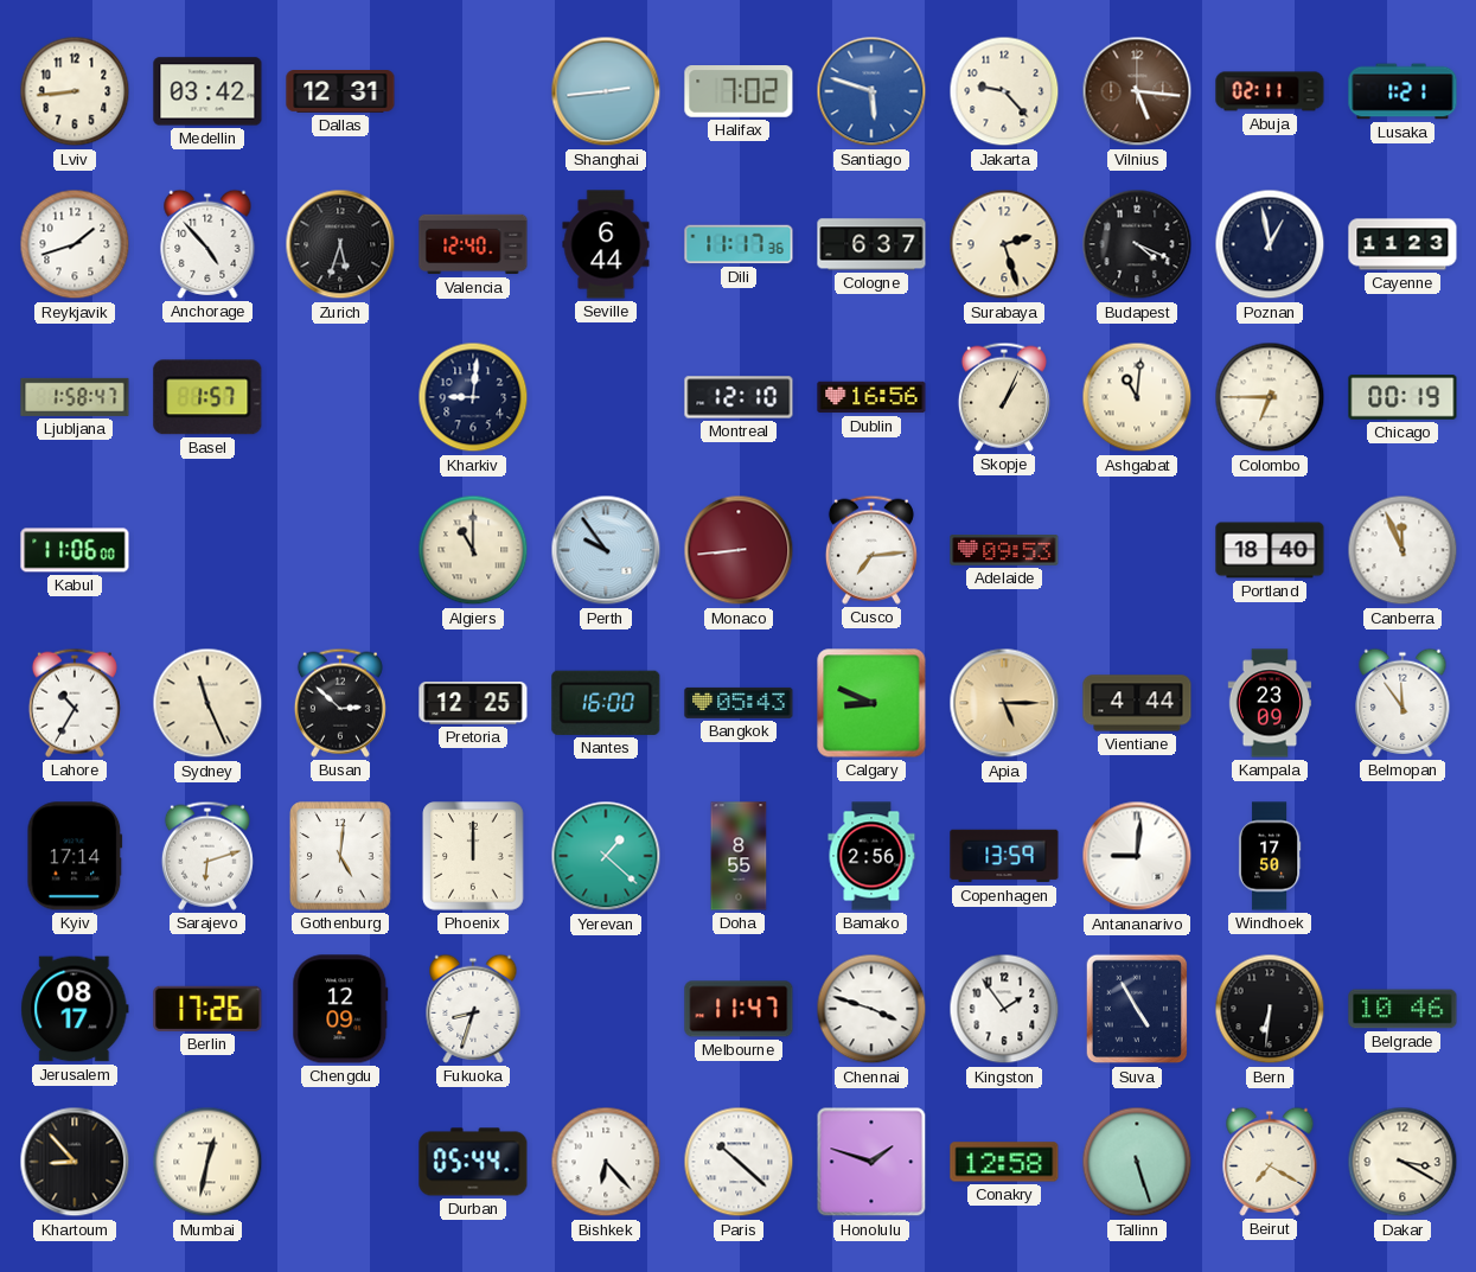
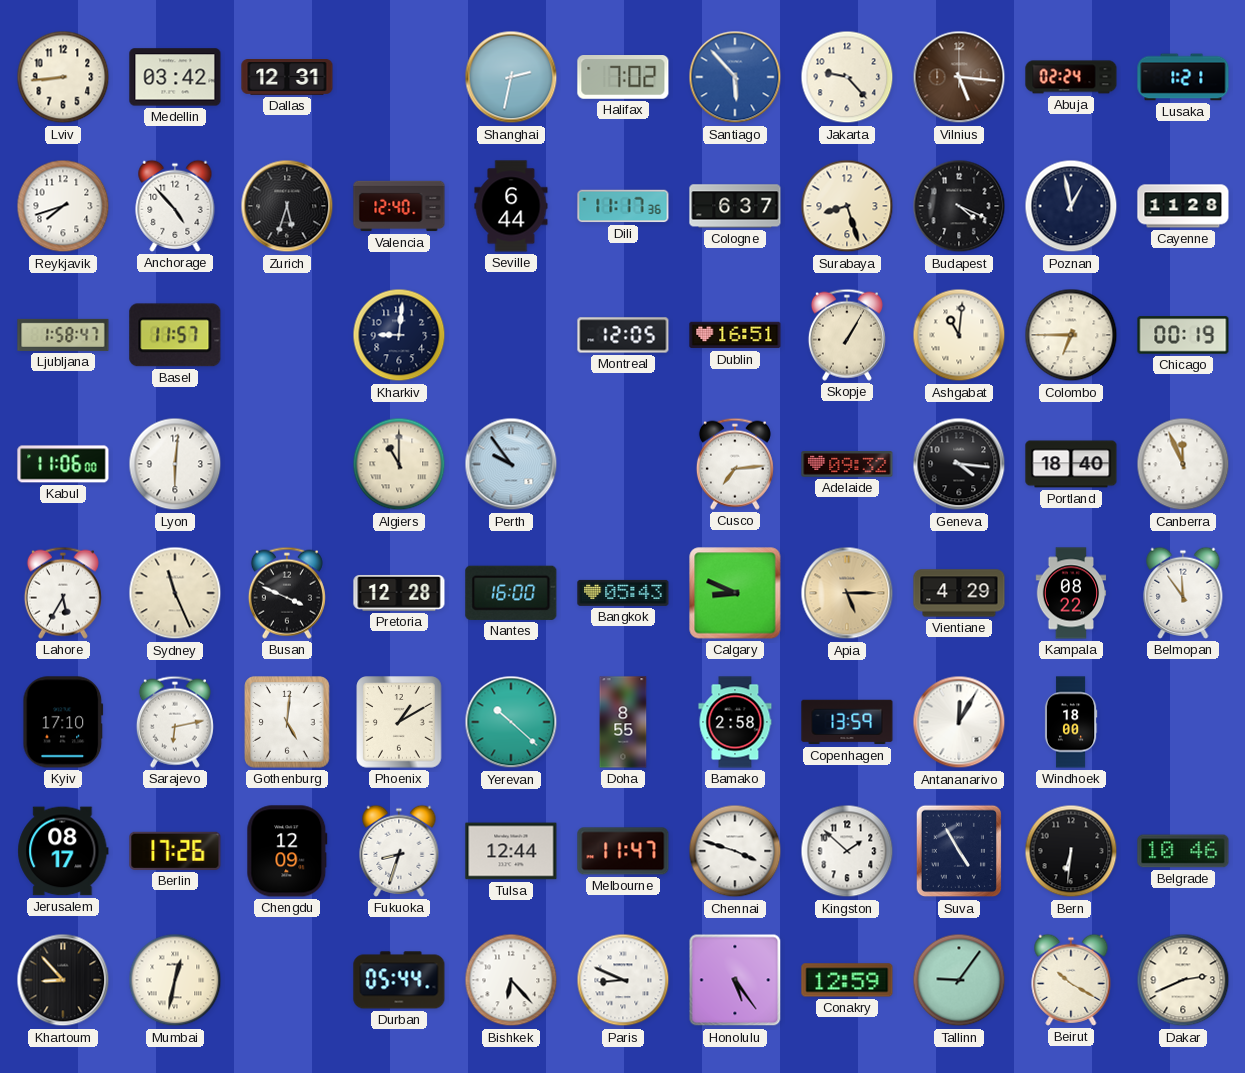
Shanghai: 2:44 -> 2:32
Santiago: 5:48 -> 5:53
Abuja: 02:11 -> 02:24
Reykjavik: 1:42 -> 7:42
Surabaya: 2:27 -> 8:27
Cayenne: 11:23 -> 11:28
Basel: 1:57 -> 11:57
Montreal: 12:10 -> 12:05
Dublin: 16:56 -> 16:51
Skopje: 1:04 -> 1:05
Lyon: none -> 6:01
Monaco: 8:44 -> none
Adelaide: 09:53 -> 09:32
Geneva: none -> 4:16
Lahore: 10:35 -> 5:35
Busan: 2:52 -> 3:49
Pretoria: 12:25 -> 12:28
Vientiane: 4:44 -> 4:29
Kampala: 23:09 -> 08:22
Kyiv: 17:14 -> 17:10
Sarajevo: 6:12 -> 6:13
Phoenix: 12:00 -> 1:10
Yerevan: 1:22 -> 10:22
Bamako: 2:56 -> 2:58
Antananarivo: 9:01 -> 12:05
Windhoek: 17:50 -> 18:00
Tulsa: none -> 12:44
Kingston: 1:54 -> 1:52
Paris: 10:22 -> 8:49
Honolulu: 1:48 -> 5:24
Conakry: 12:58 -> 12:59
Tallinn: 5:27 -> 9:06
Beirut: 7:20 -> 10:20
Dakar: 3:20 -> 2:41
